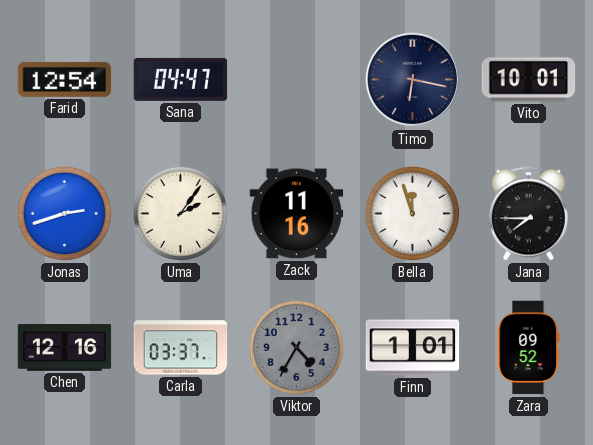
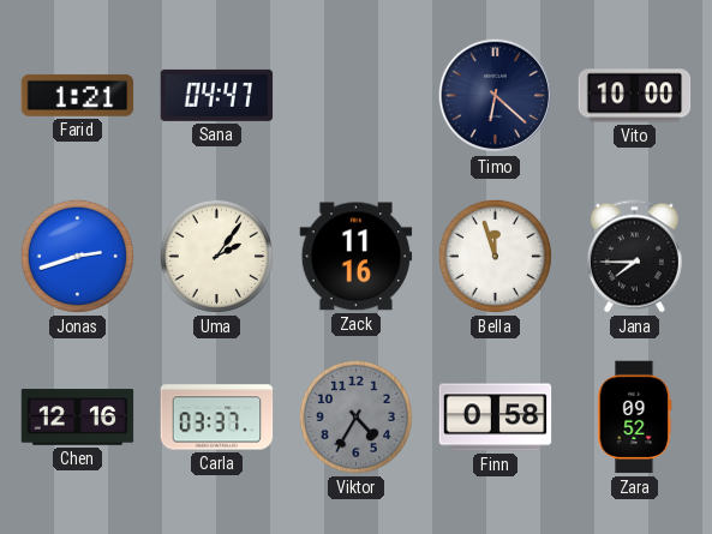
Farid: 12:54 -> 1:21
Timo: 6:17 -> 6:22
Vito: 10:01 -> 10:00
Finn: 1:01 -> 0:58
